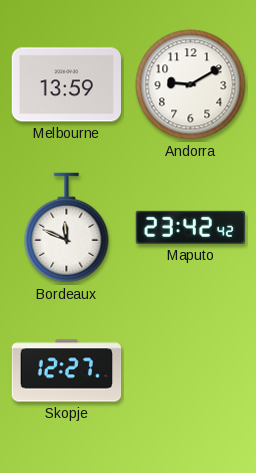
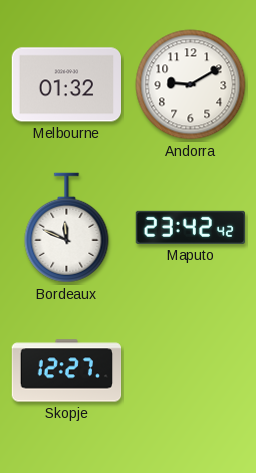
Melbourne: 13:59 -> 01:32
